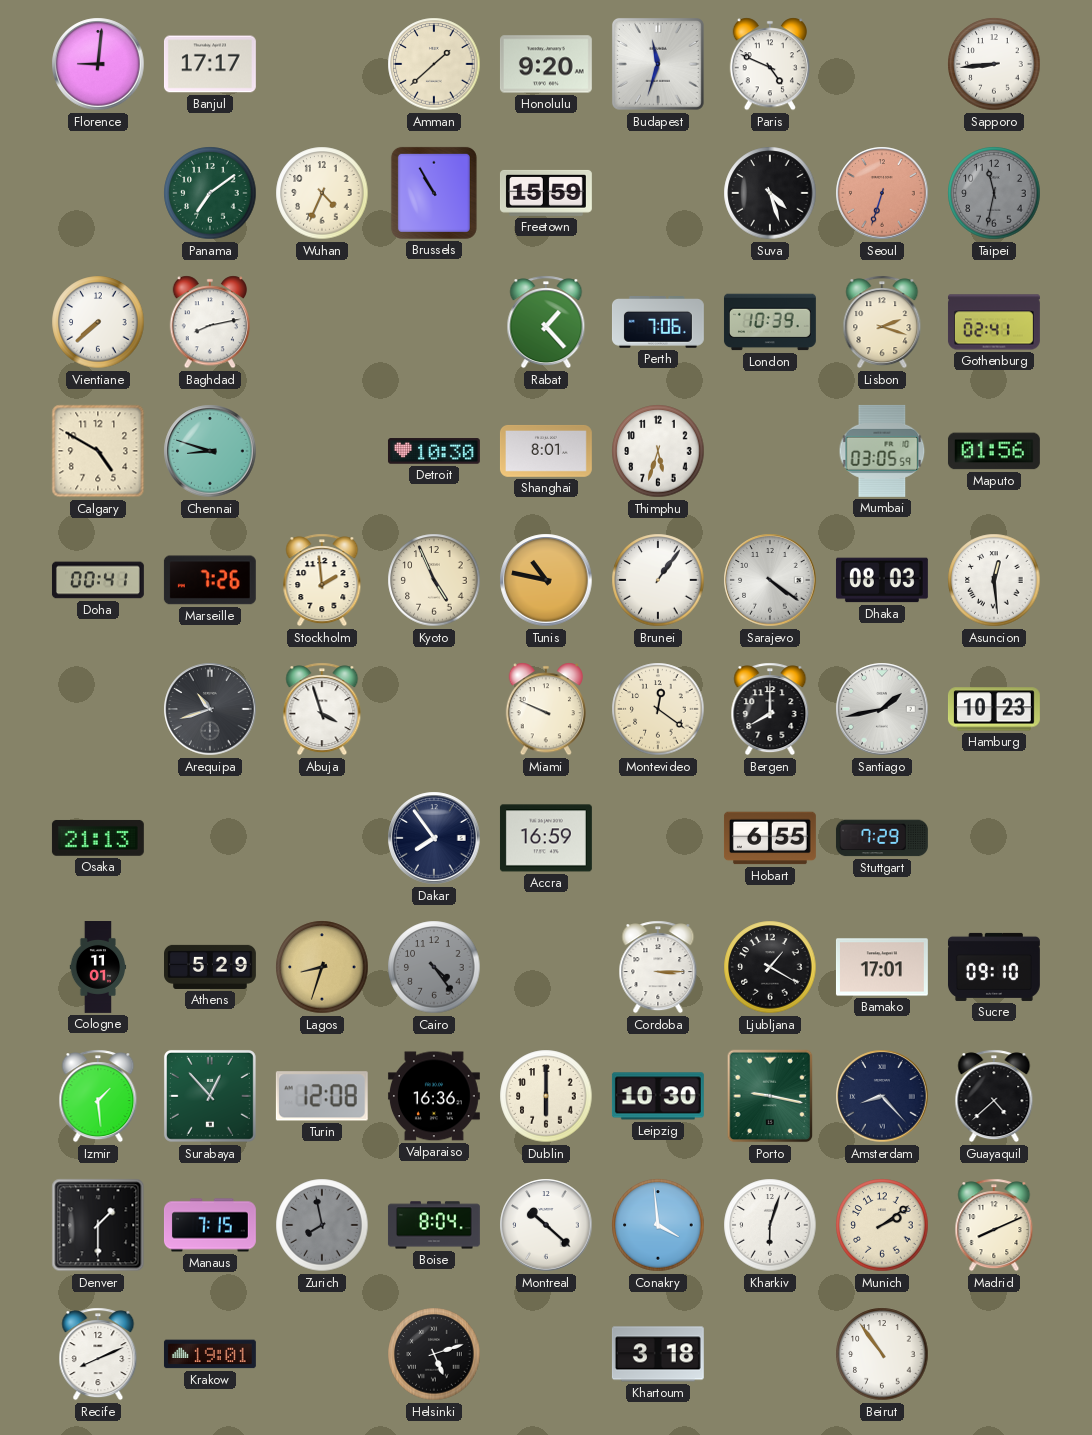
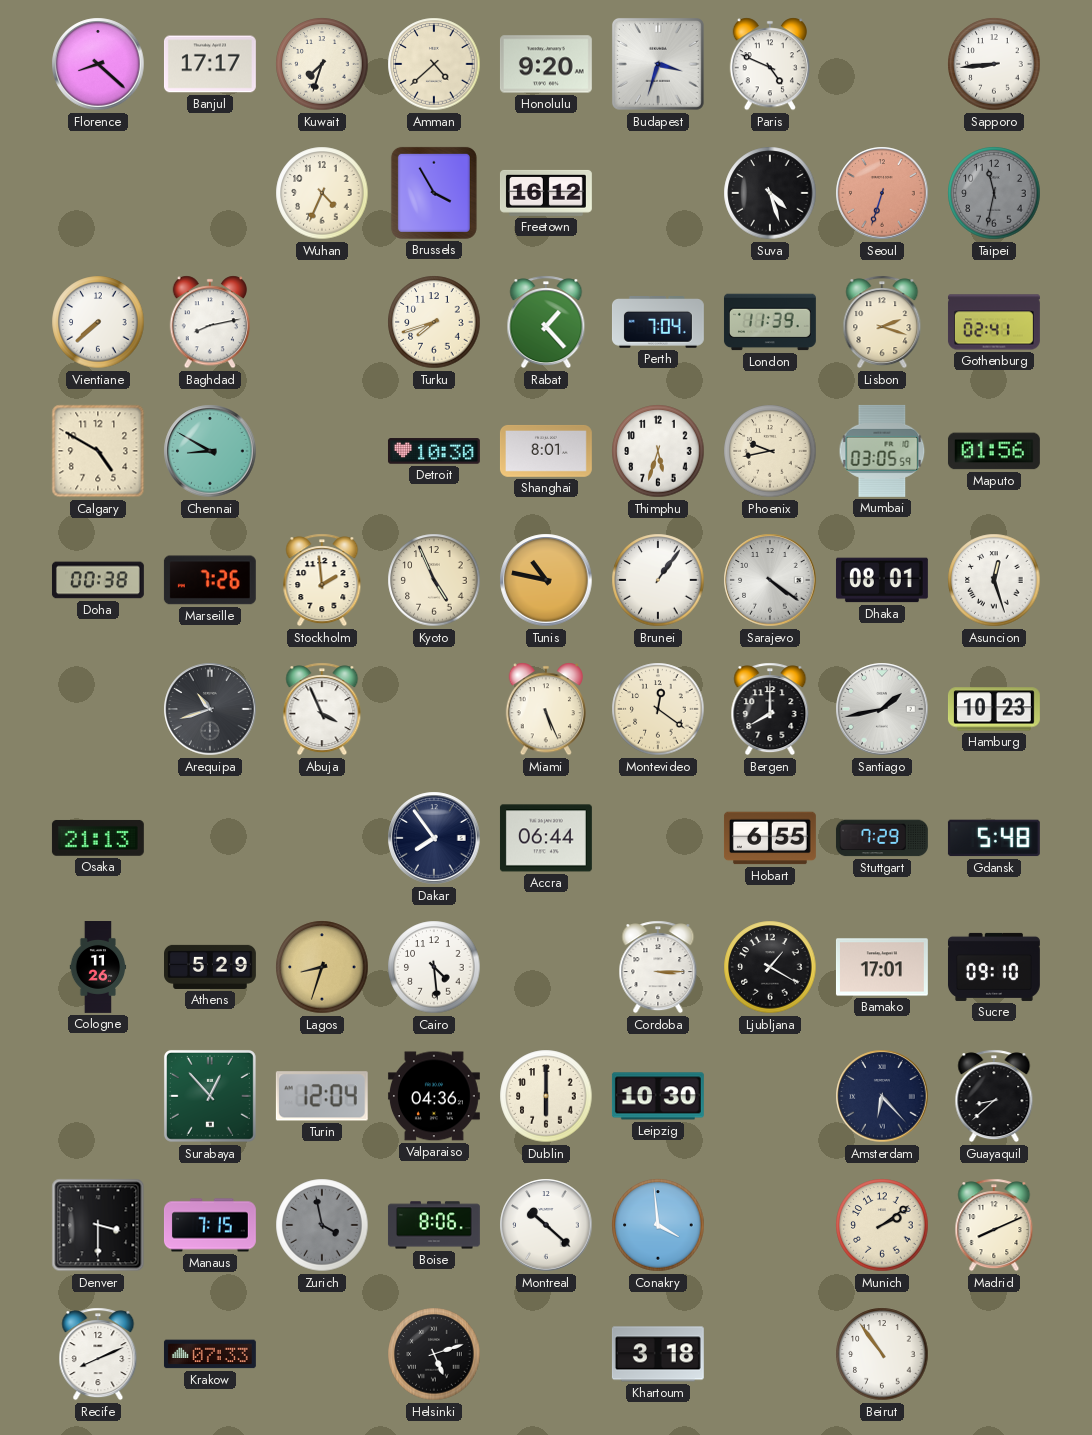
Florence: 9:01 -> 8:22
Kuwait: none -> 7:33
Amman: 1:38 -> 4:38
Budapest: 11:33 -> 3:33
Panama: 7:09 -> none
Brussels: 10:55 -> 3:55
Freetown: 15:59 -> 16:12
Turku: none -> 7:42
Perth: 7:06 -> 7:04
London: 10:39 -> 11:39
Chennai: 8:48 -> 8:50
Phoenix: none -> 9:43
Doha: 00:41 -> 00:38
Dhaka: 08:03 -> 08:01
Asuncion: 12:29 -> 12:27
Abuja: 3:57 -> 3:56
Miami: 9:49 -> 5:26
Accra: 16:59 -> 06:44
Gdansk: none -> 5:48
Cologne: 11:01 -> 11:26
Cairo: 4:24 -> 4:29
Cairo dial: grey -> white
Izmir: 1:29 -> none
Turin: 12:08 -> 12:04
Valparaiso: 16:36 -> 04:36
Porto: 9:17 -> none
Amsterdam: 8:23 -> 6:23
Guayaquil: 4:38 -> 8:38
Denver: 1:30 -> 3:30
Zurich: 7:58 -> 3:58
Boise: 8:04 -> 8:06
Kharkiv: 6:03 -> none
Krakow: 19:01 -> 07:33
